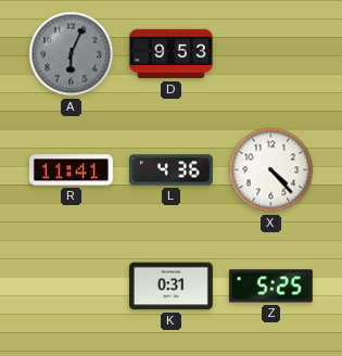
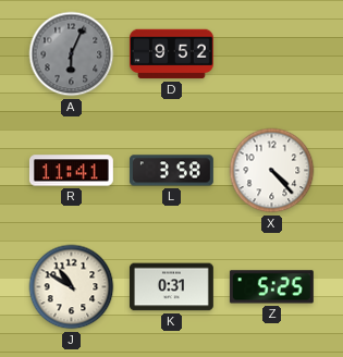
D: 9:53 -> 9:52
L: 4:36 -> 3:58
J: none -> 10:50
